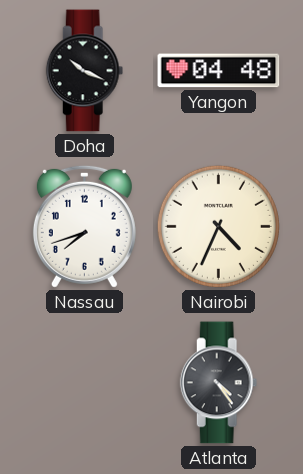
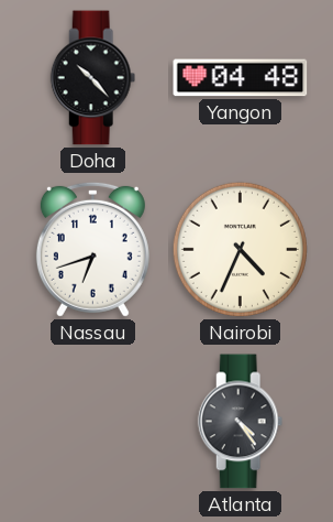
Doha: 10:19 -> 10:23
Nassau: 7:42 -> 6:42
